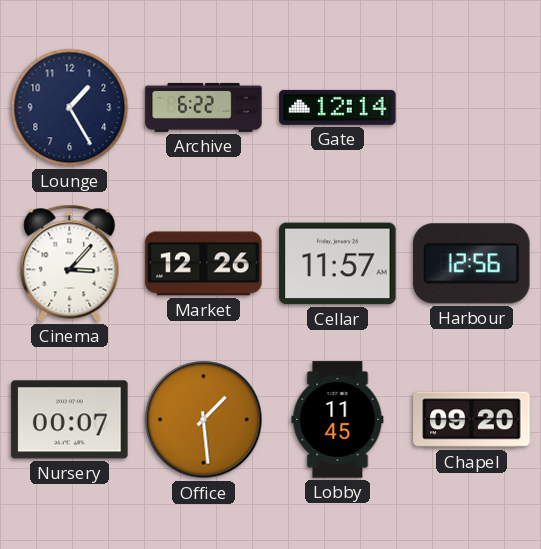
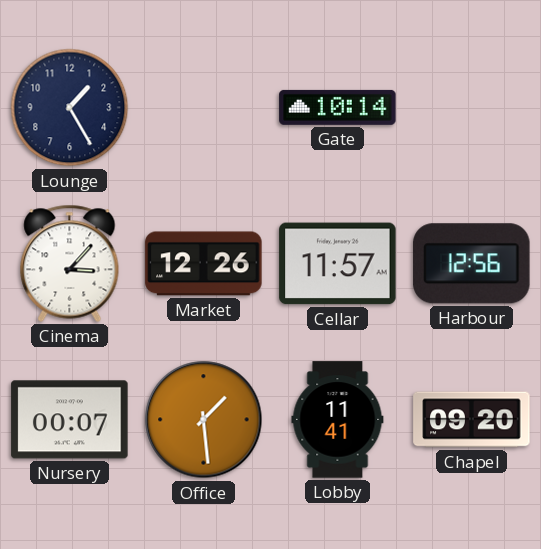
Archive: 6:22 -> none
Gate: 12:14 -> 10:14
Lobby: 11:45 -> 11:41
